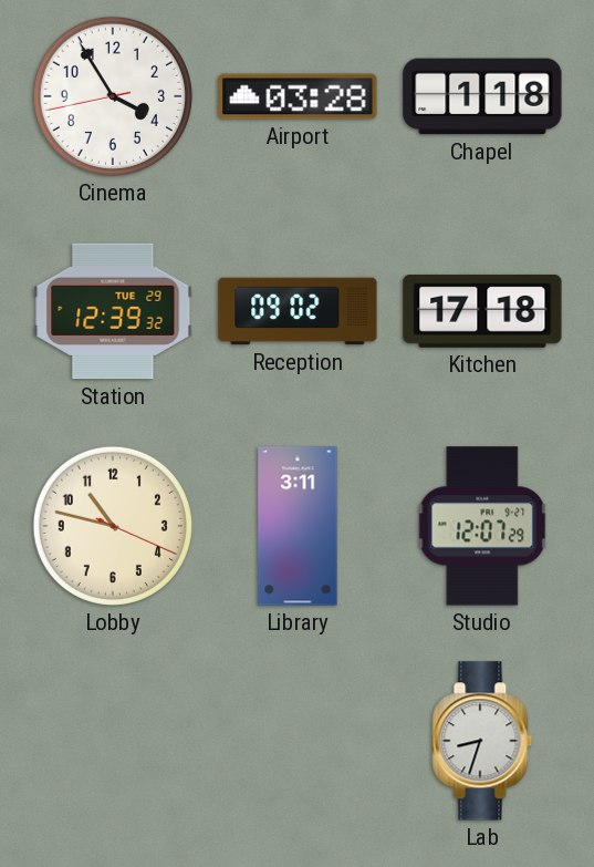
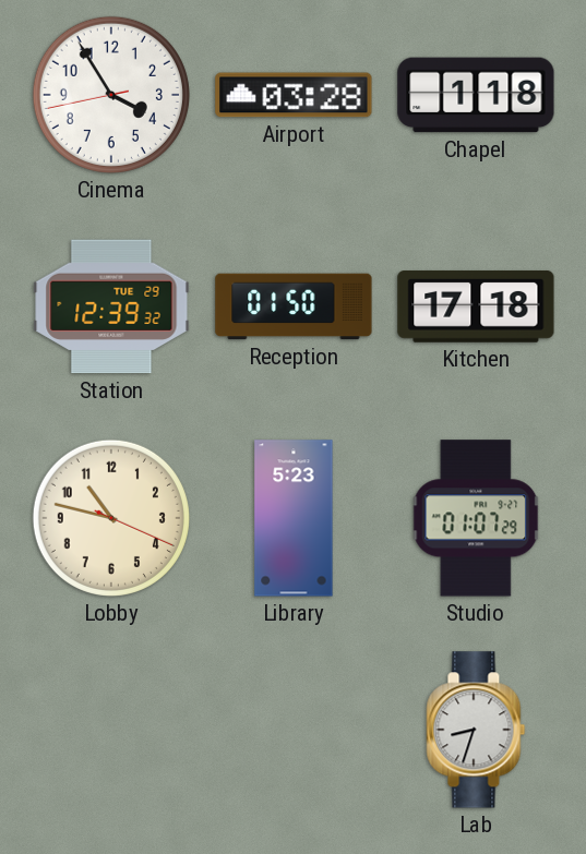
Reception: 09:02 -> 01:50
Library: 3:11 -> 5:23
Studio: 12:07 -> 01:07
